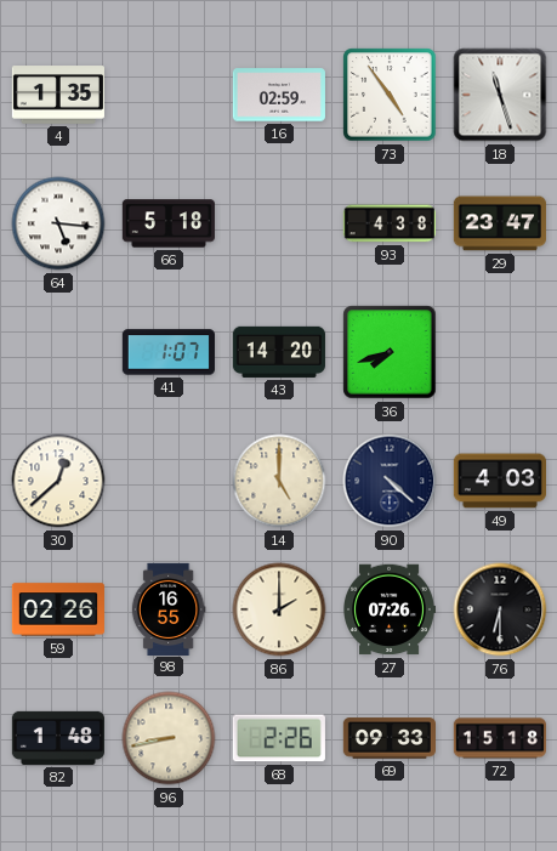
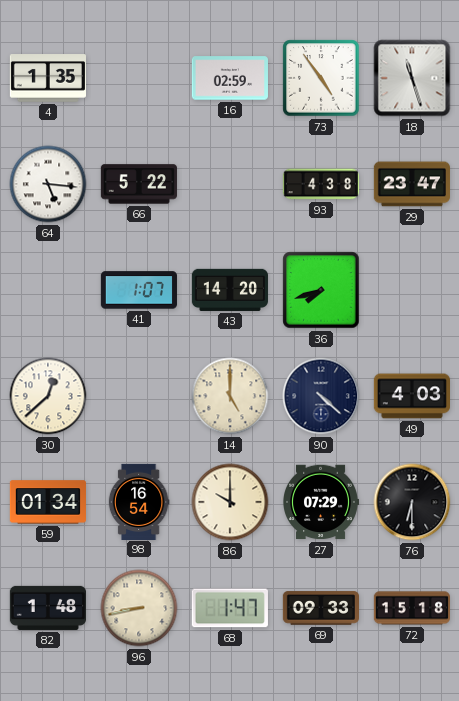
66: 5:18 -> 5:22
59: 02:26 -> 01:34
98: 16:55 -> 16:54
86: 2:00 -> 10:00
27: 07:26 -> 07:29
68: 2:26 -> 1:47
